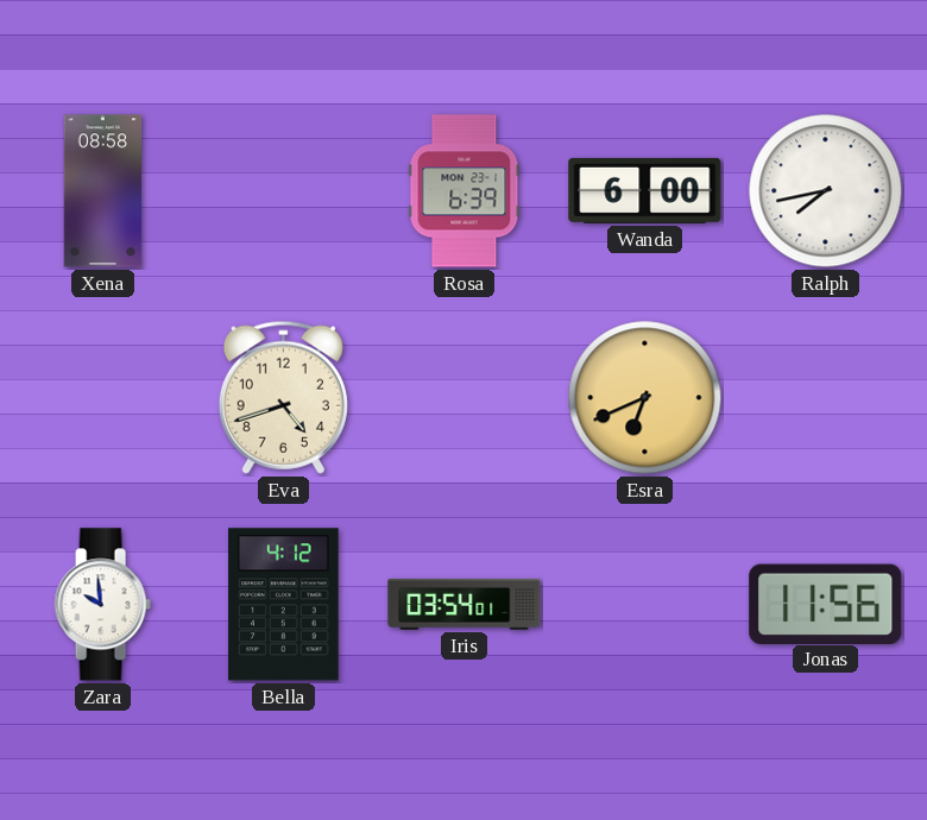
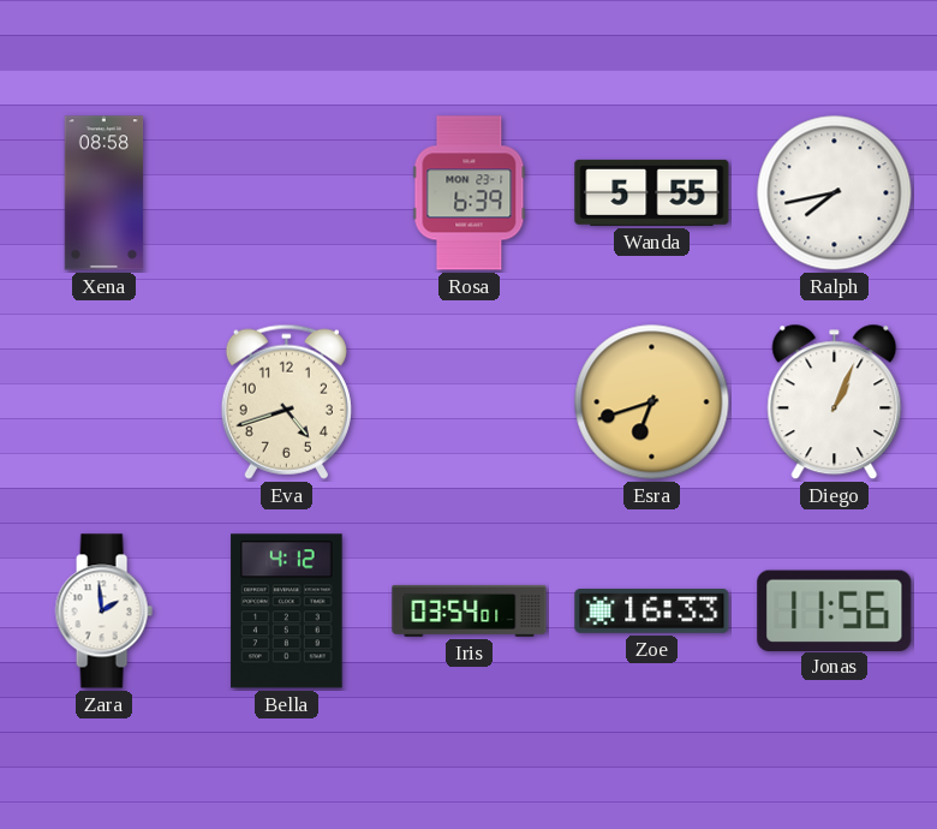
Wanda: 6:00 -> 5:55
Esra: 6:41 -> 6:42
Diego: none -> 1:04
Zara: 9:59 -> 1:59
Zoe: none -> 16:33
